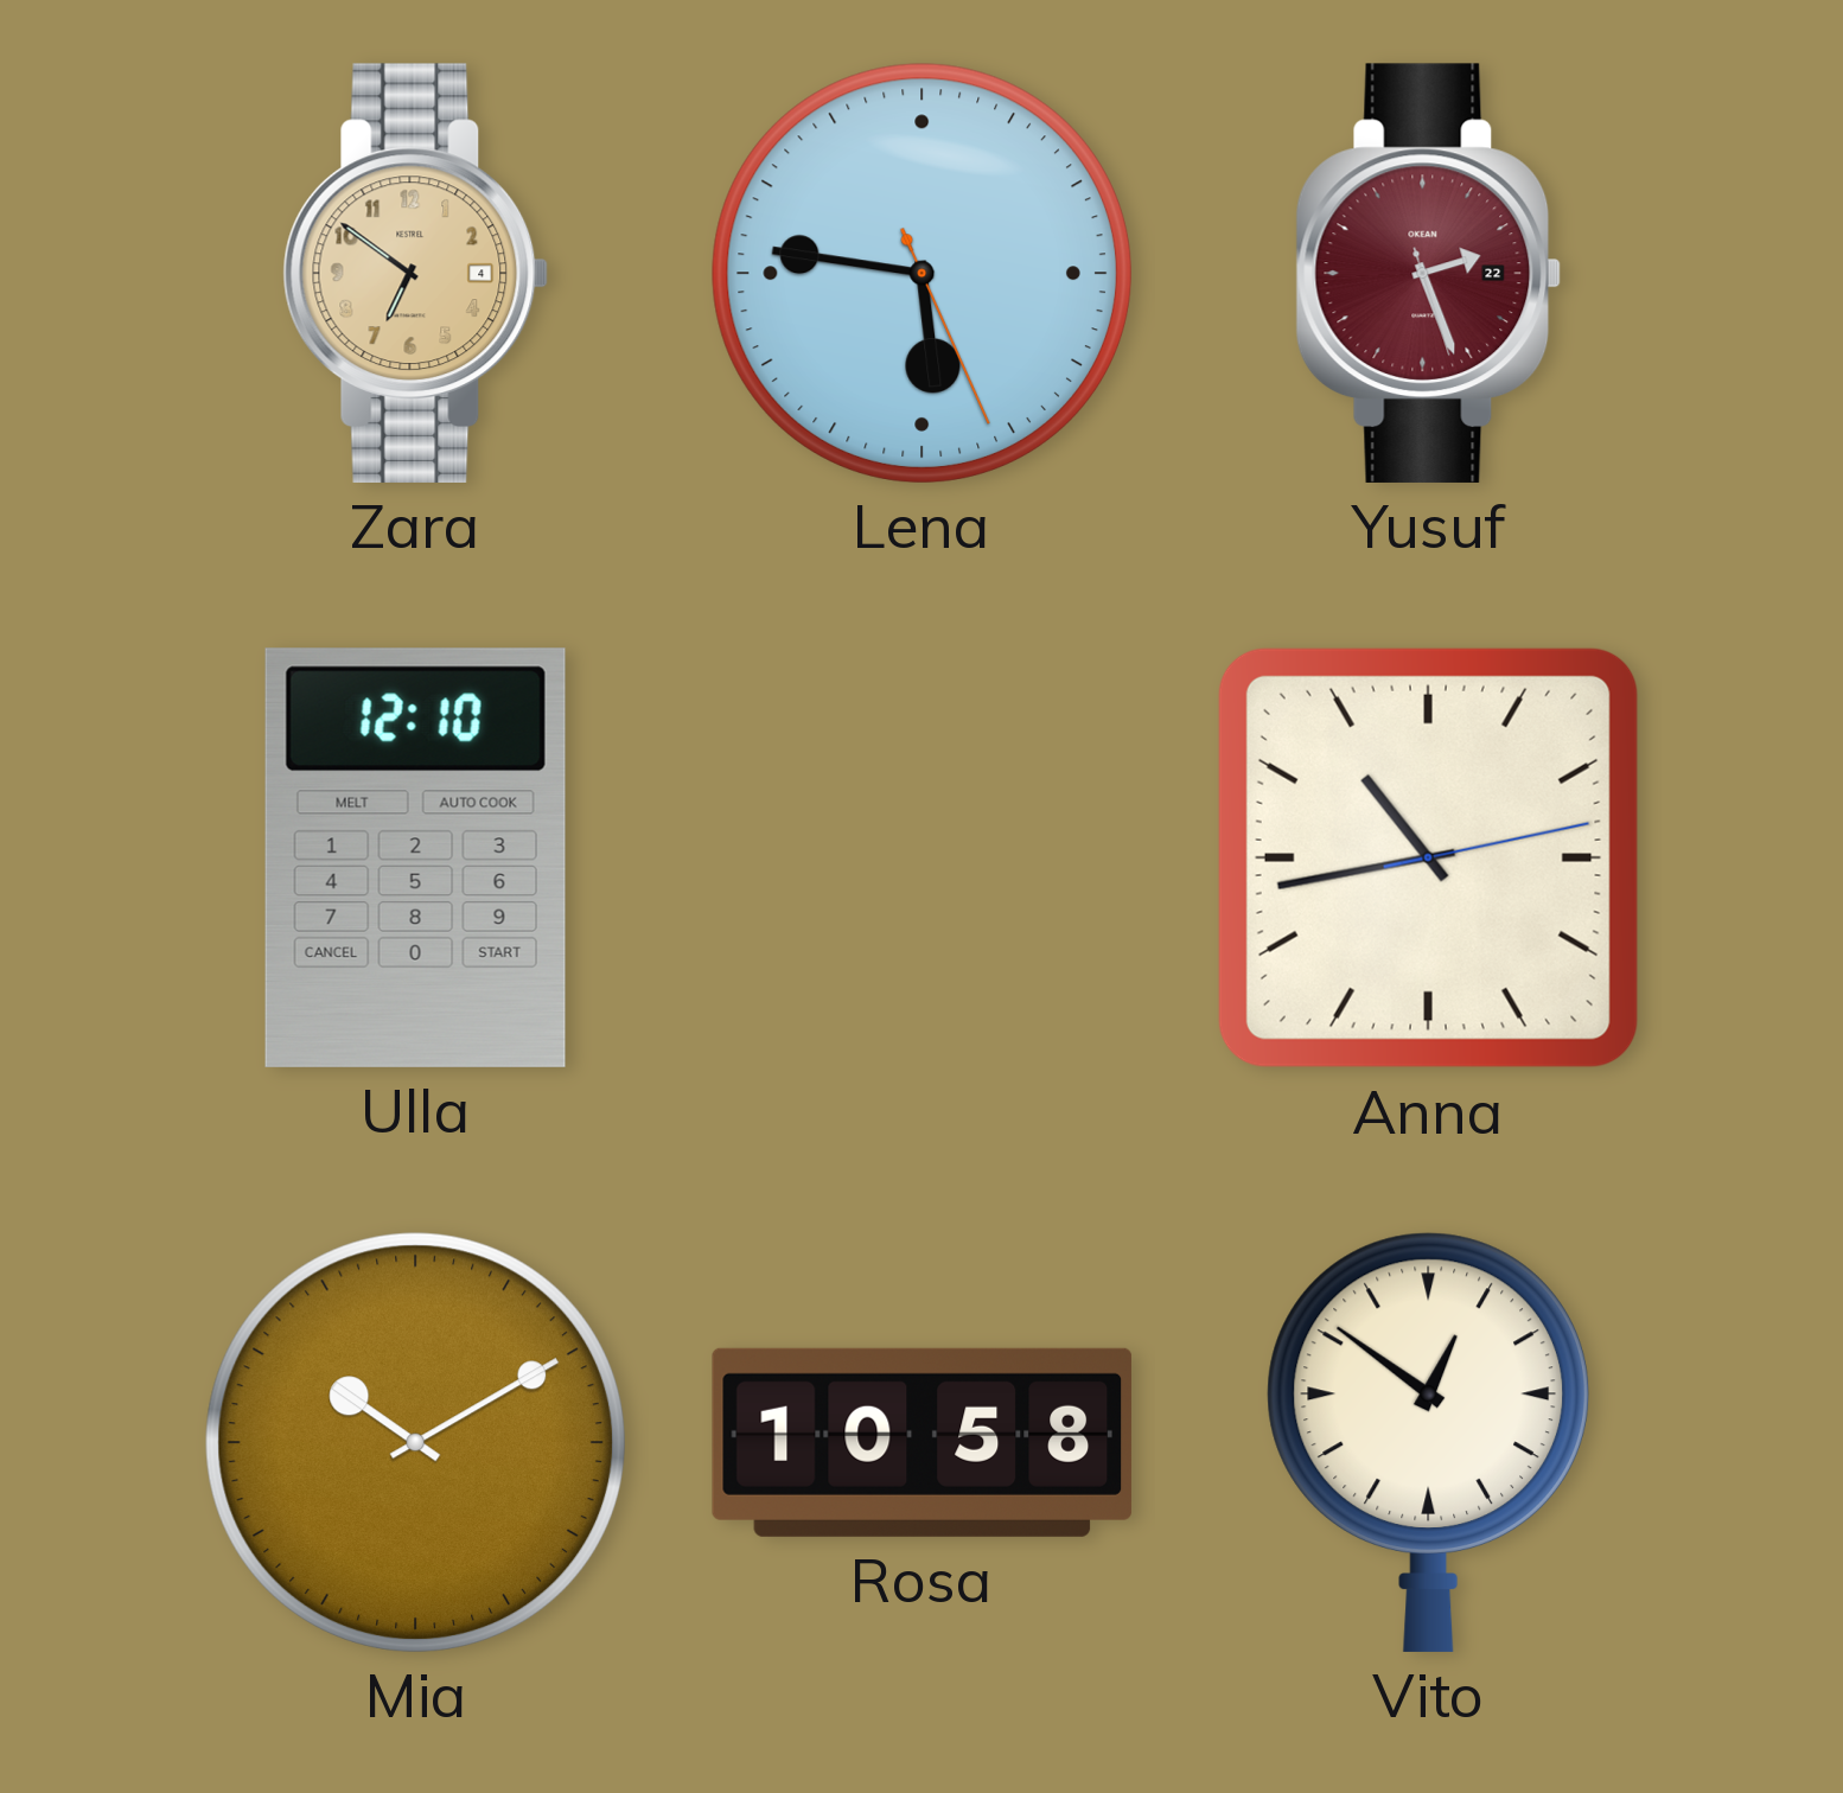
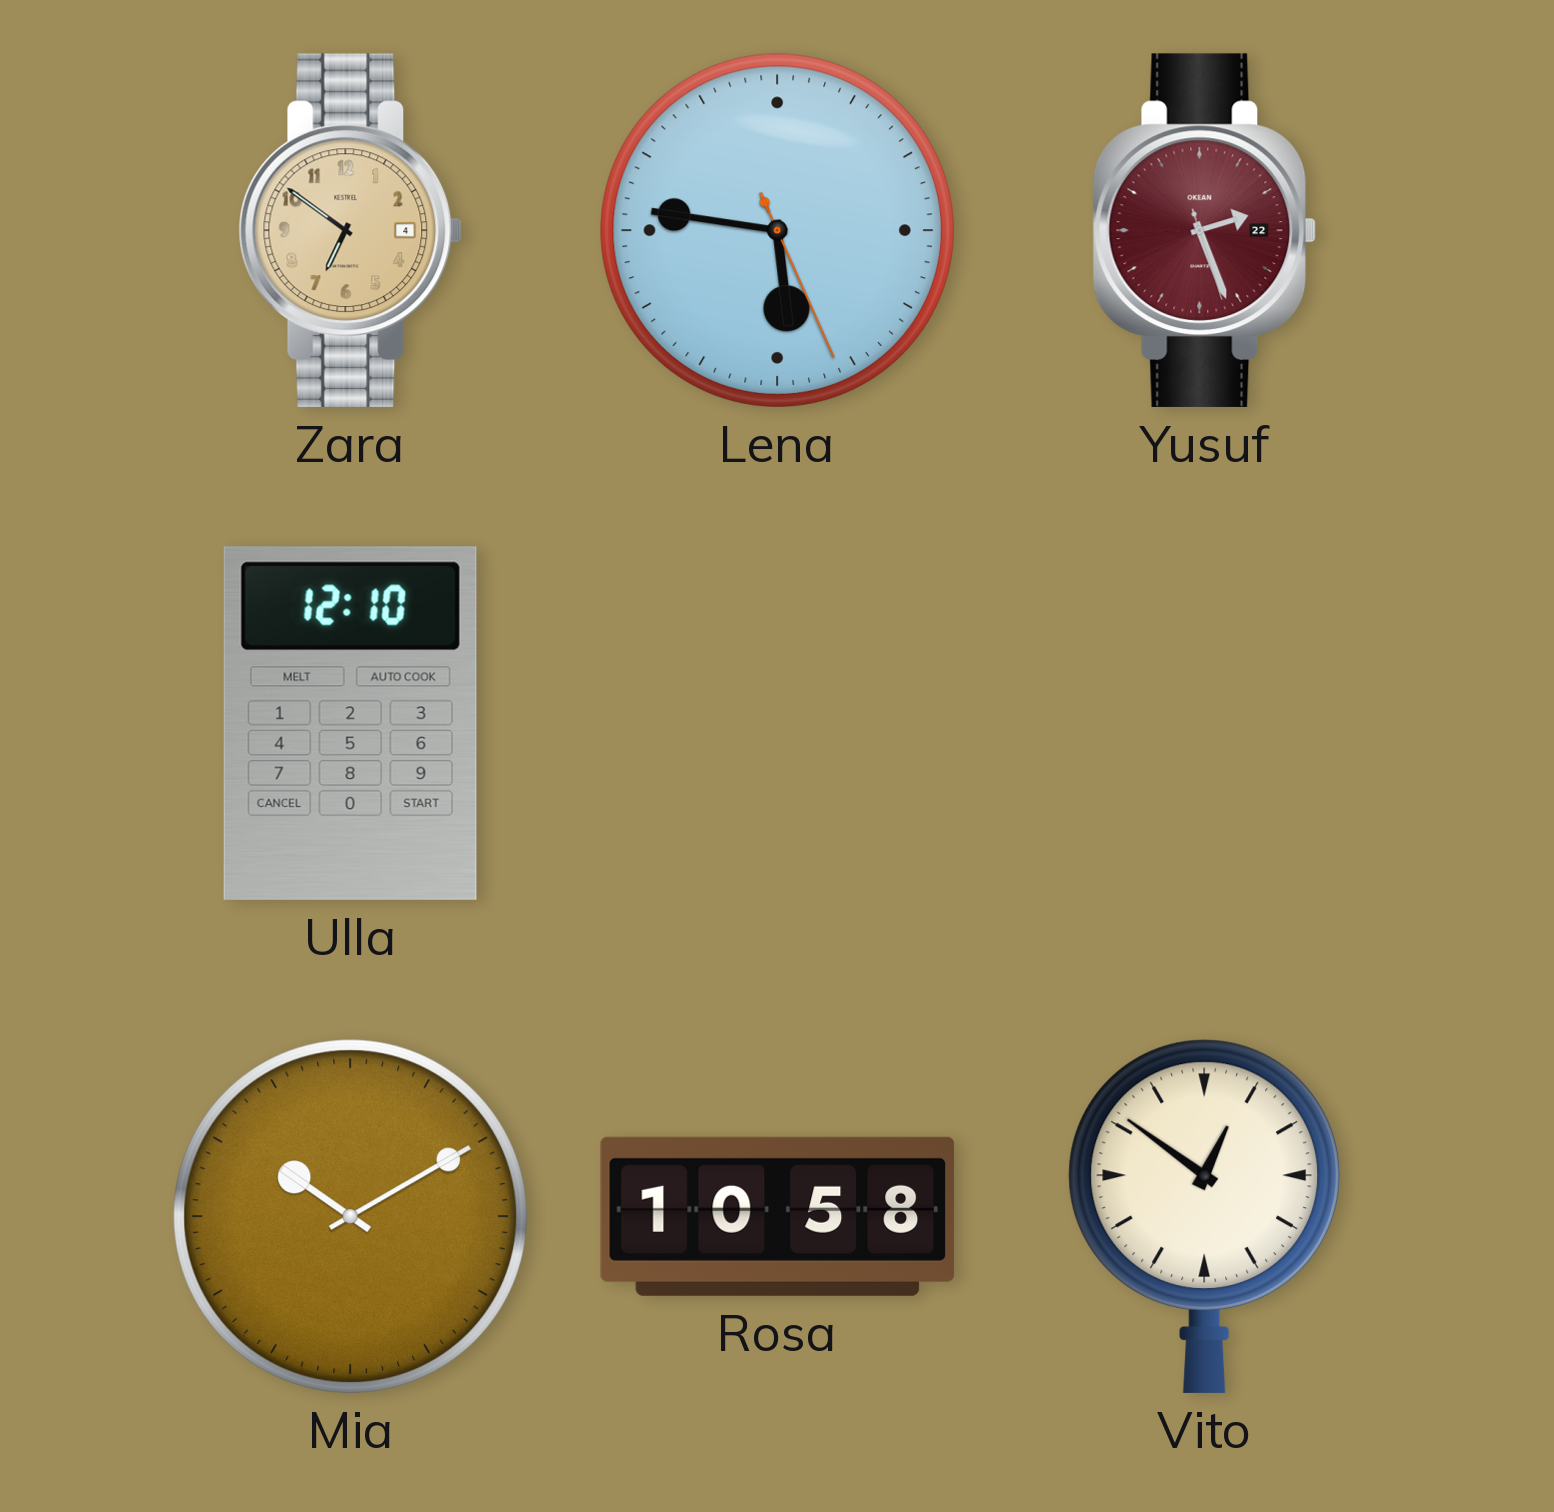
Anna: 10:43 -> none
